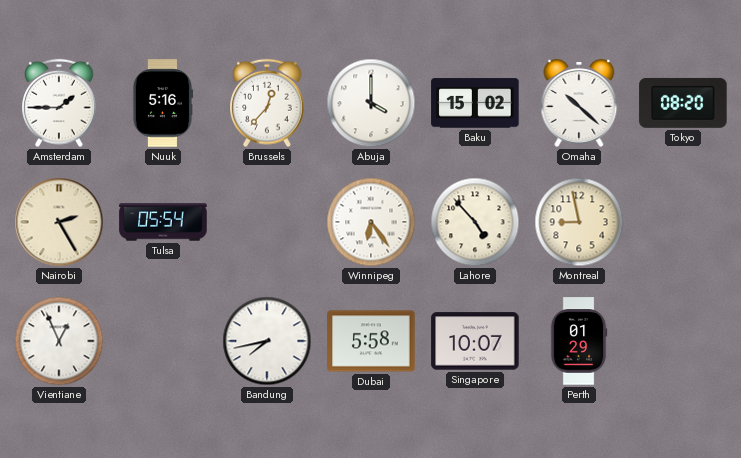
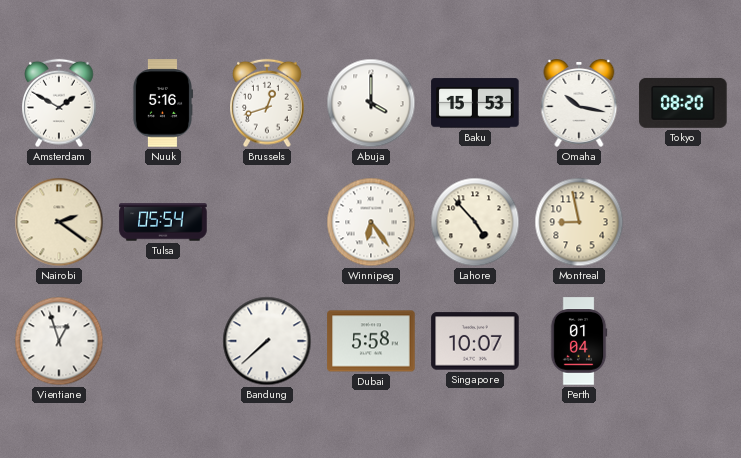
Amsterdam: 1:45 -> 1:50
Brussels: 12:37 -> 12:42
Baku: 15:02 -> 15:53
Omaha: 10:22 -> 10:17
Nairobi: 2:25 -> 2:21
Vientiane: 12:56 -> 12:57
Bandung: 7:43 -> 7:38
Perth: 01:29 -> 01:04
